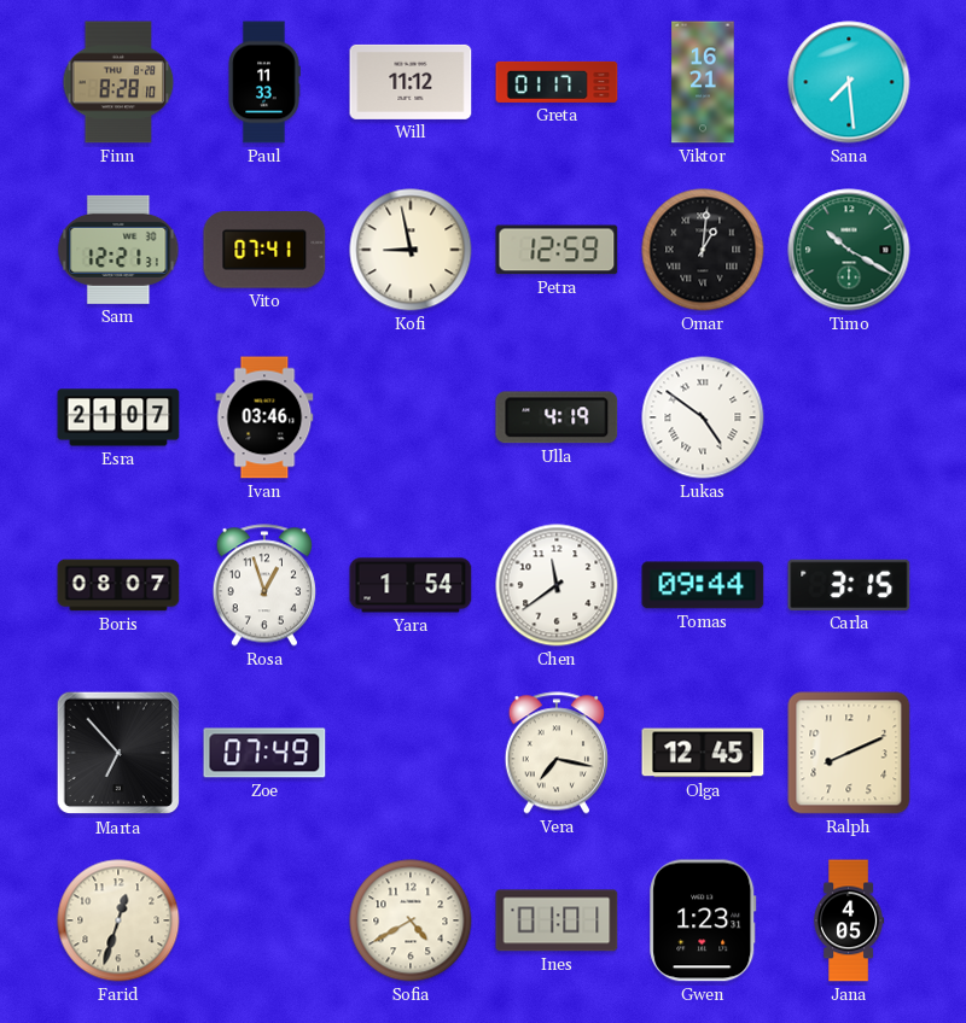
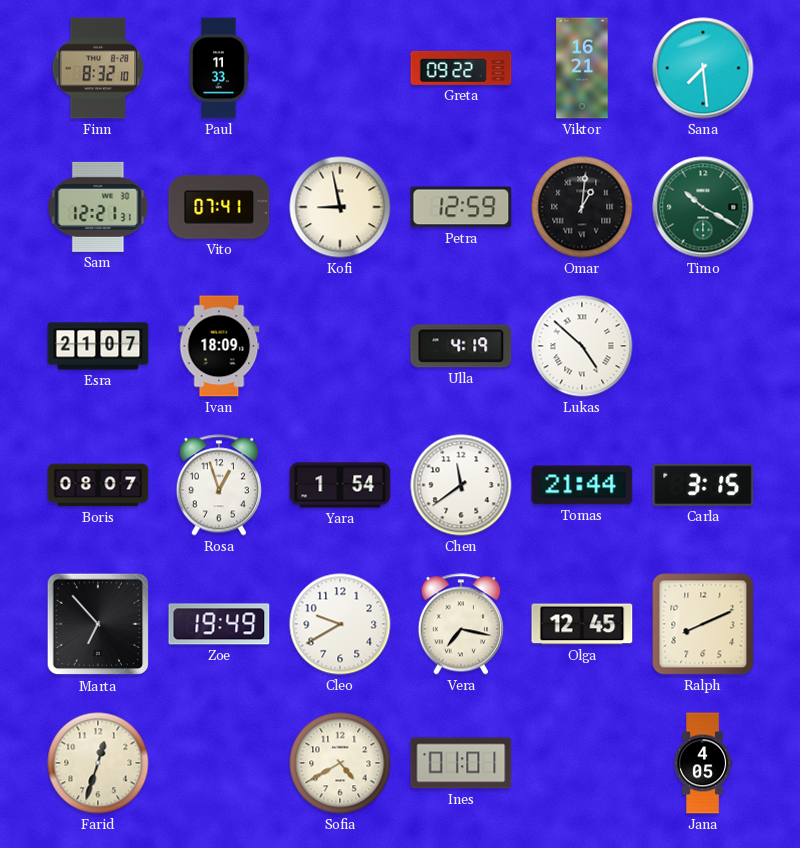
Finn: 8:28 -> 8:32
Will: 11:12 -> none
Greta: 01:17 -> 09:22
Ivan: 03:46 -> 18:09
Lukas: 4:51 -> 4:52
Tomas: 09:44 -> 21:44
Zoe: 07:49 -> 19:49
Cleo: none -> 9:40
Gwen: 1:23 -> none
